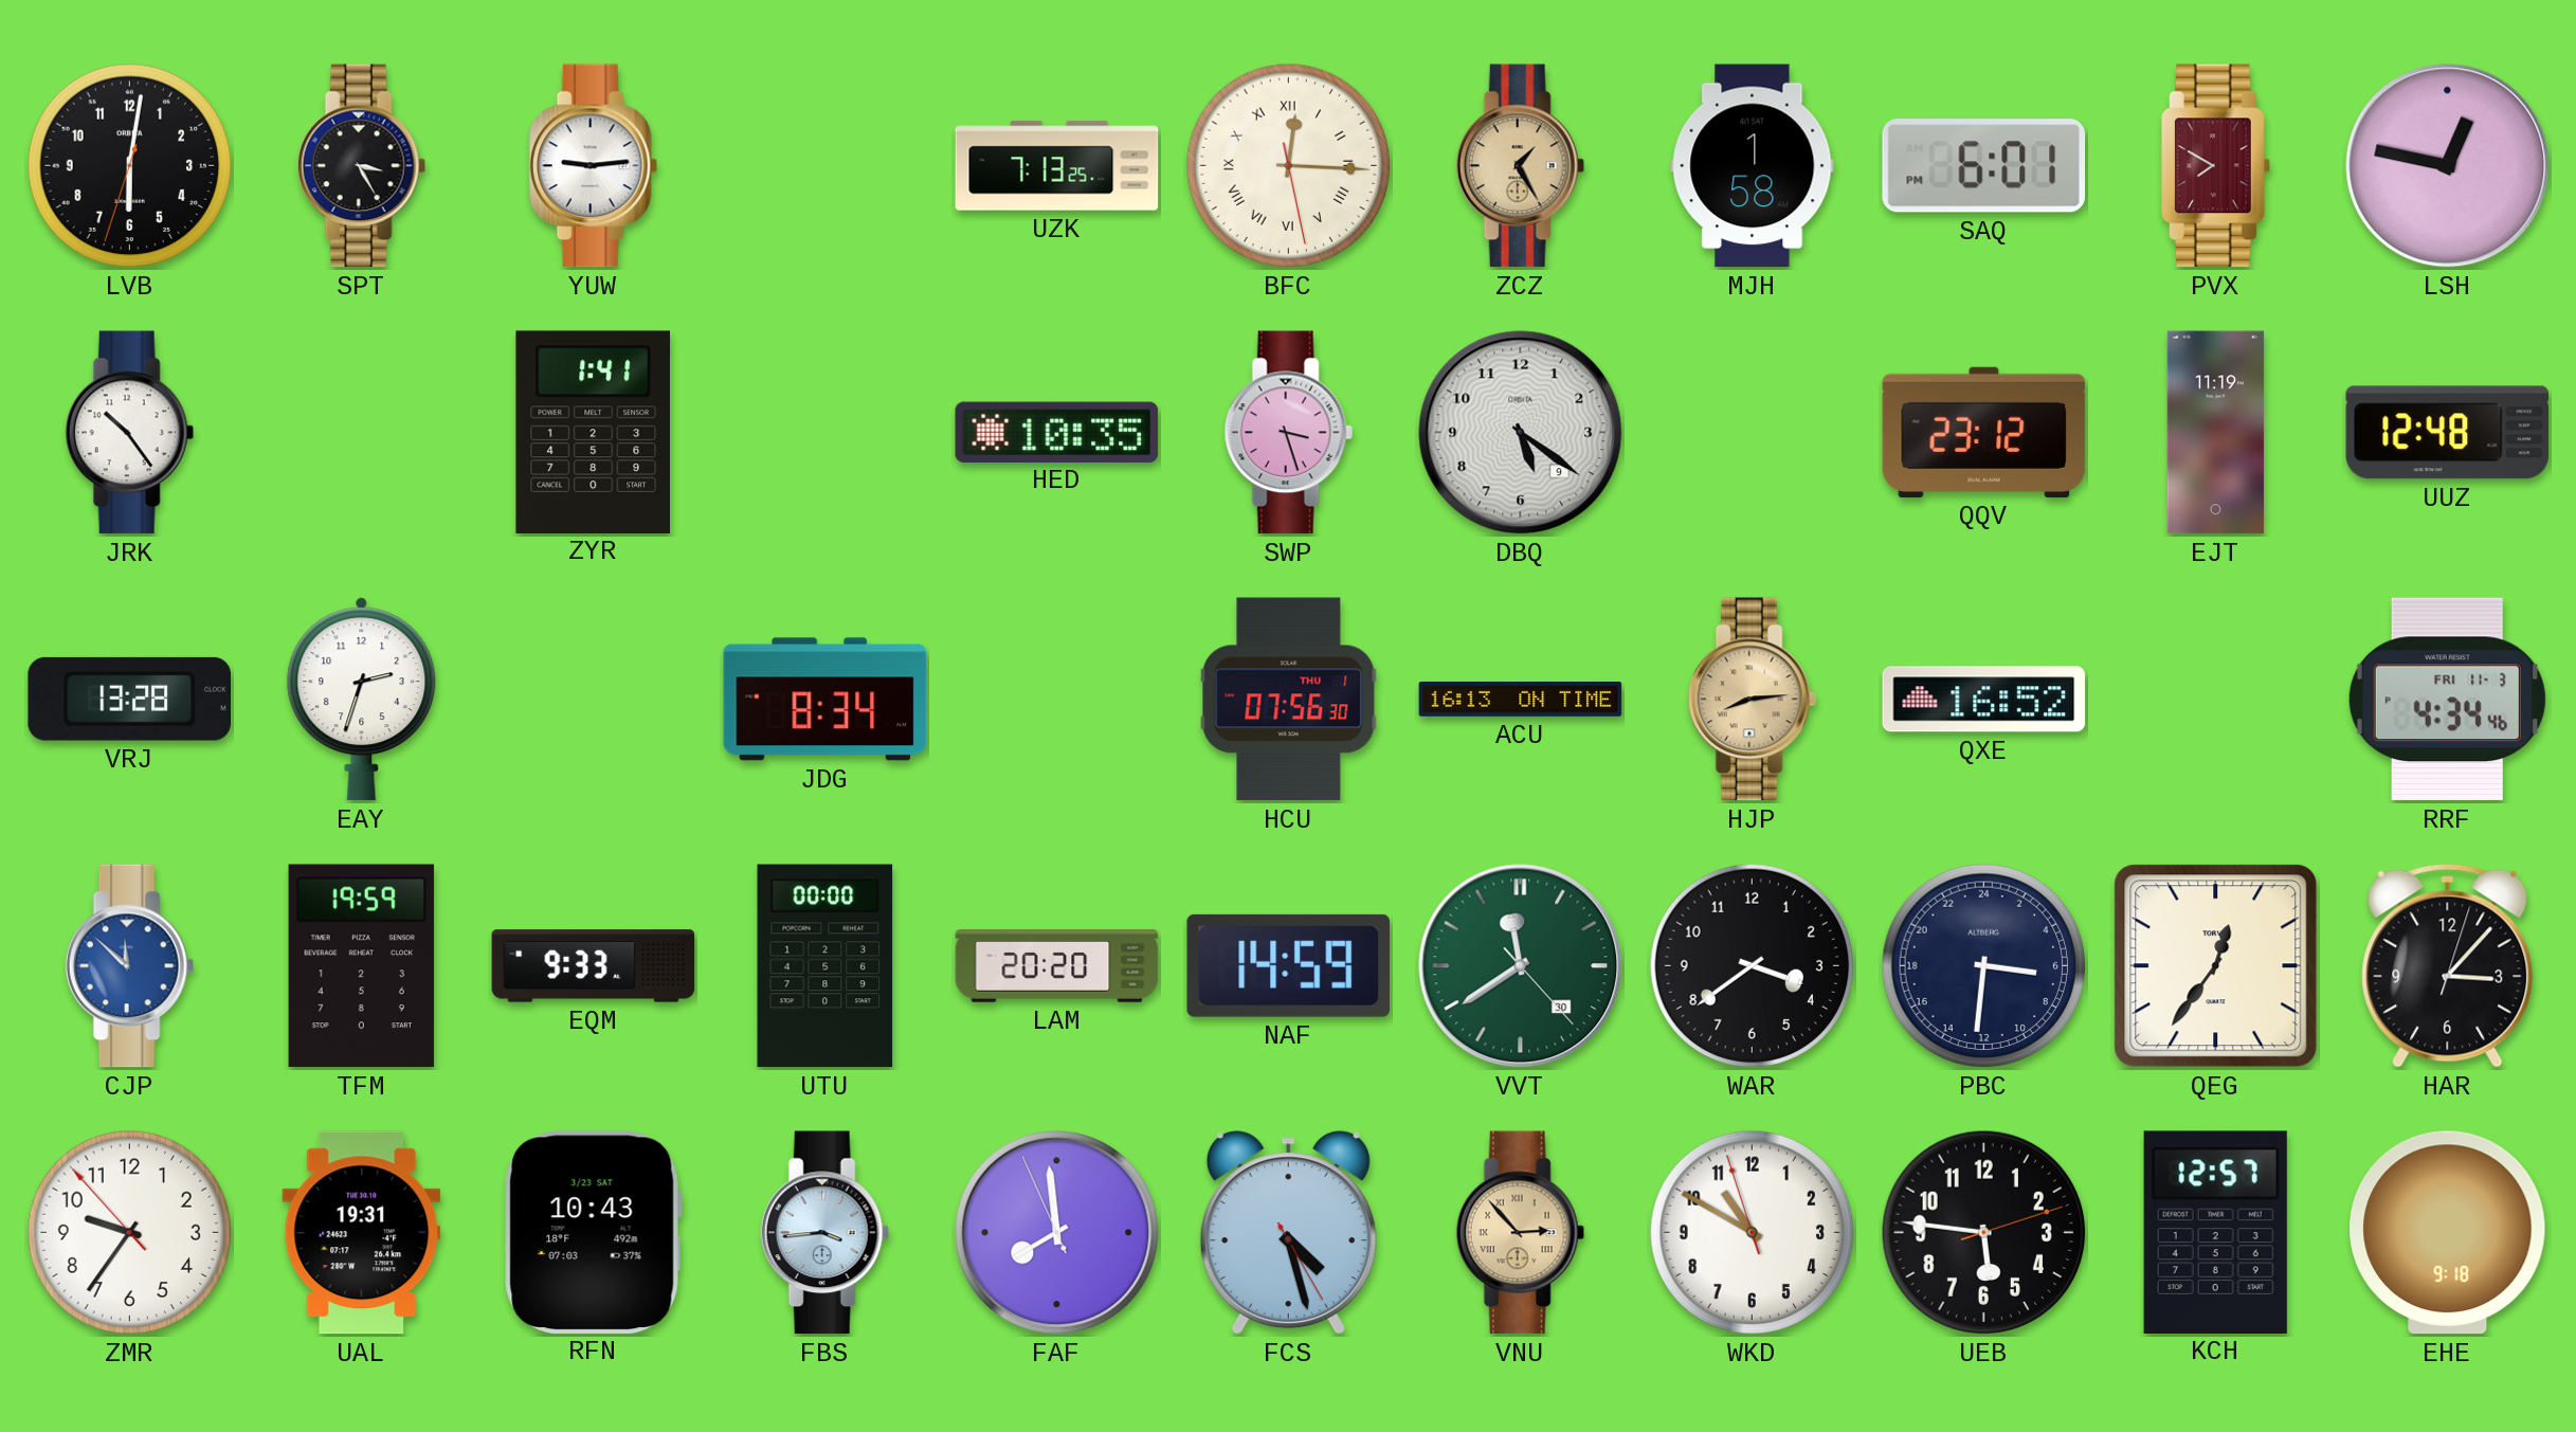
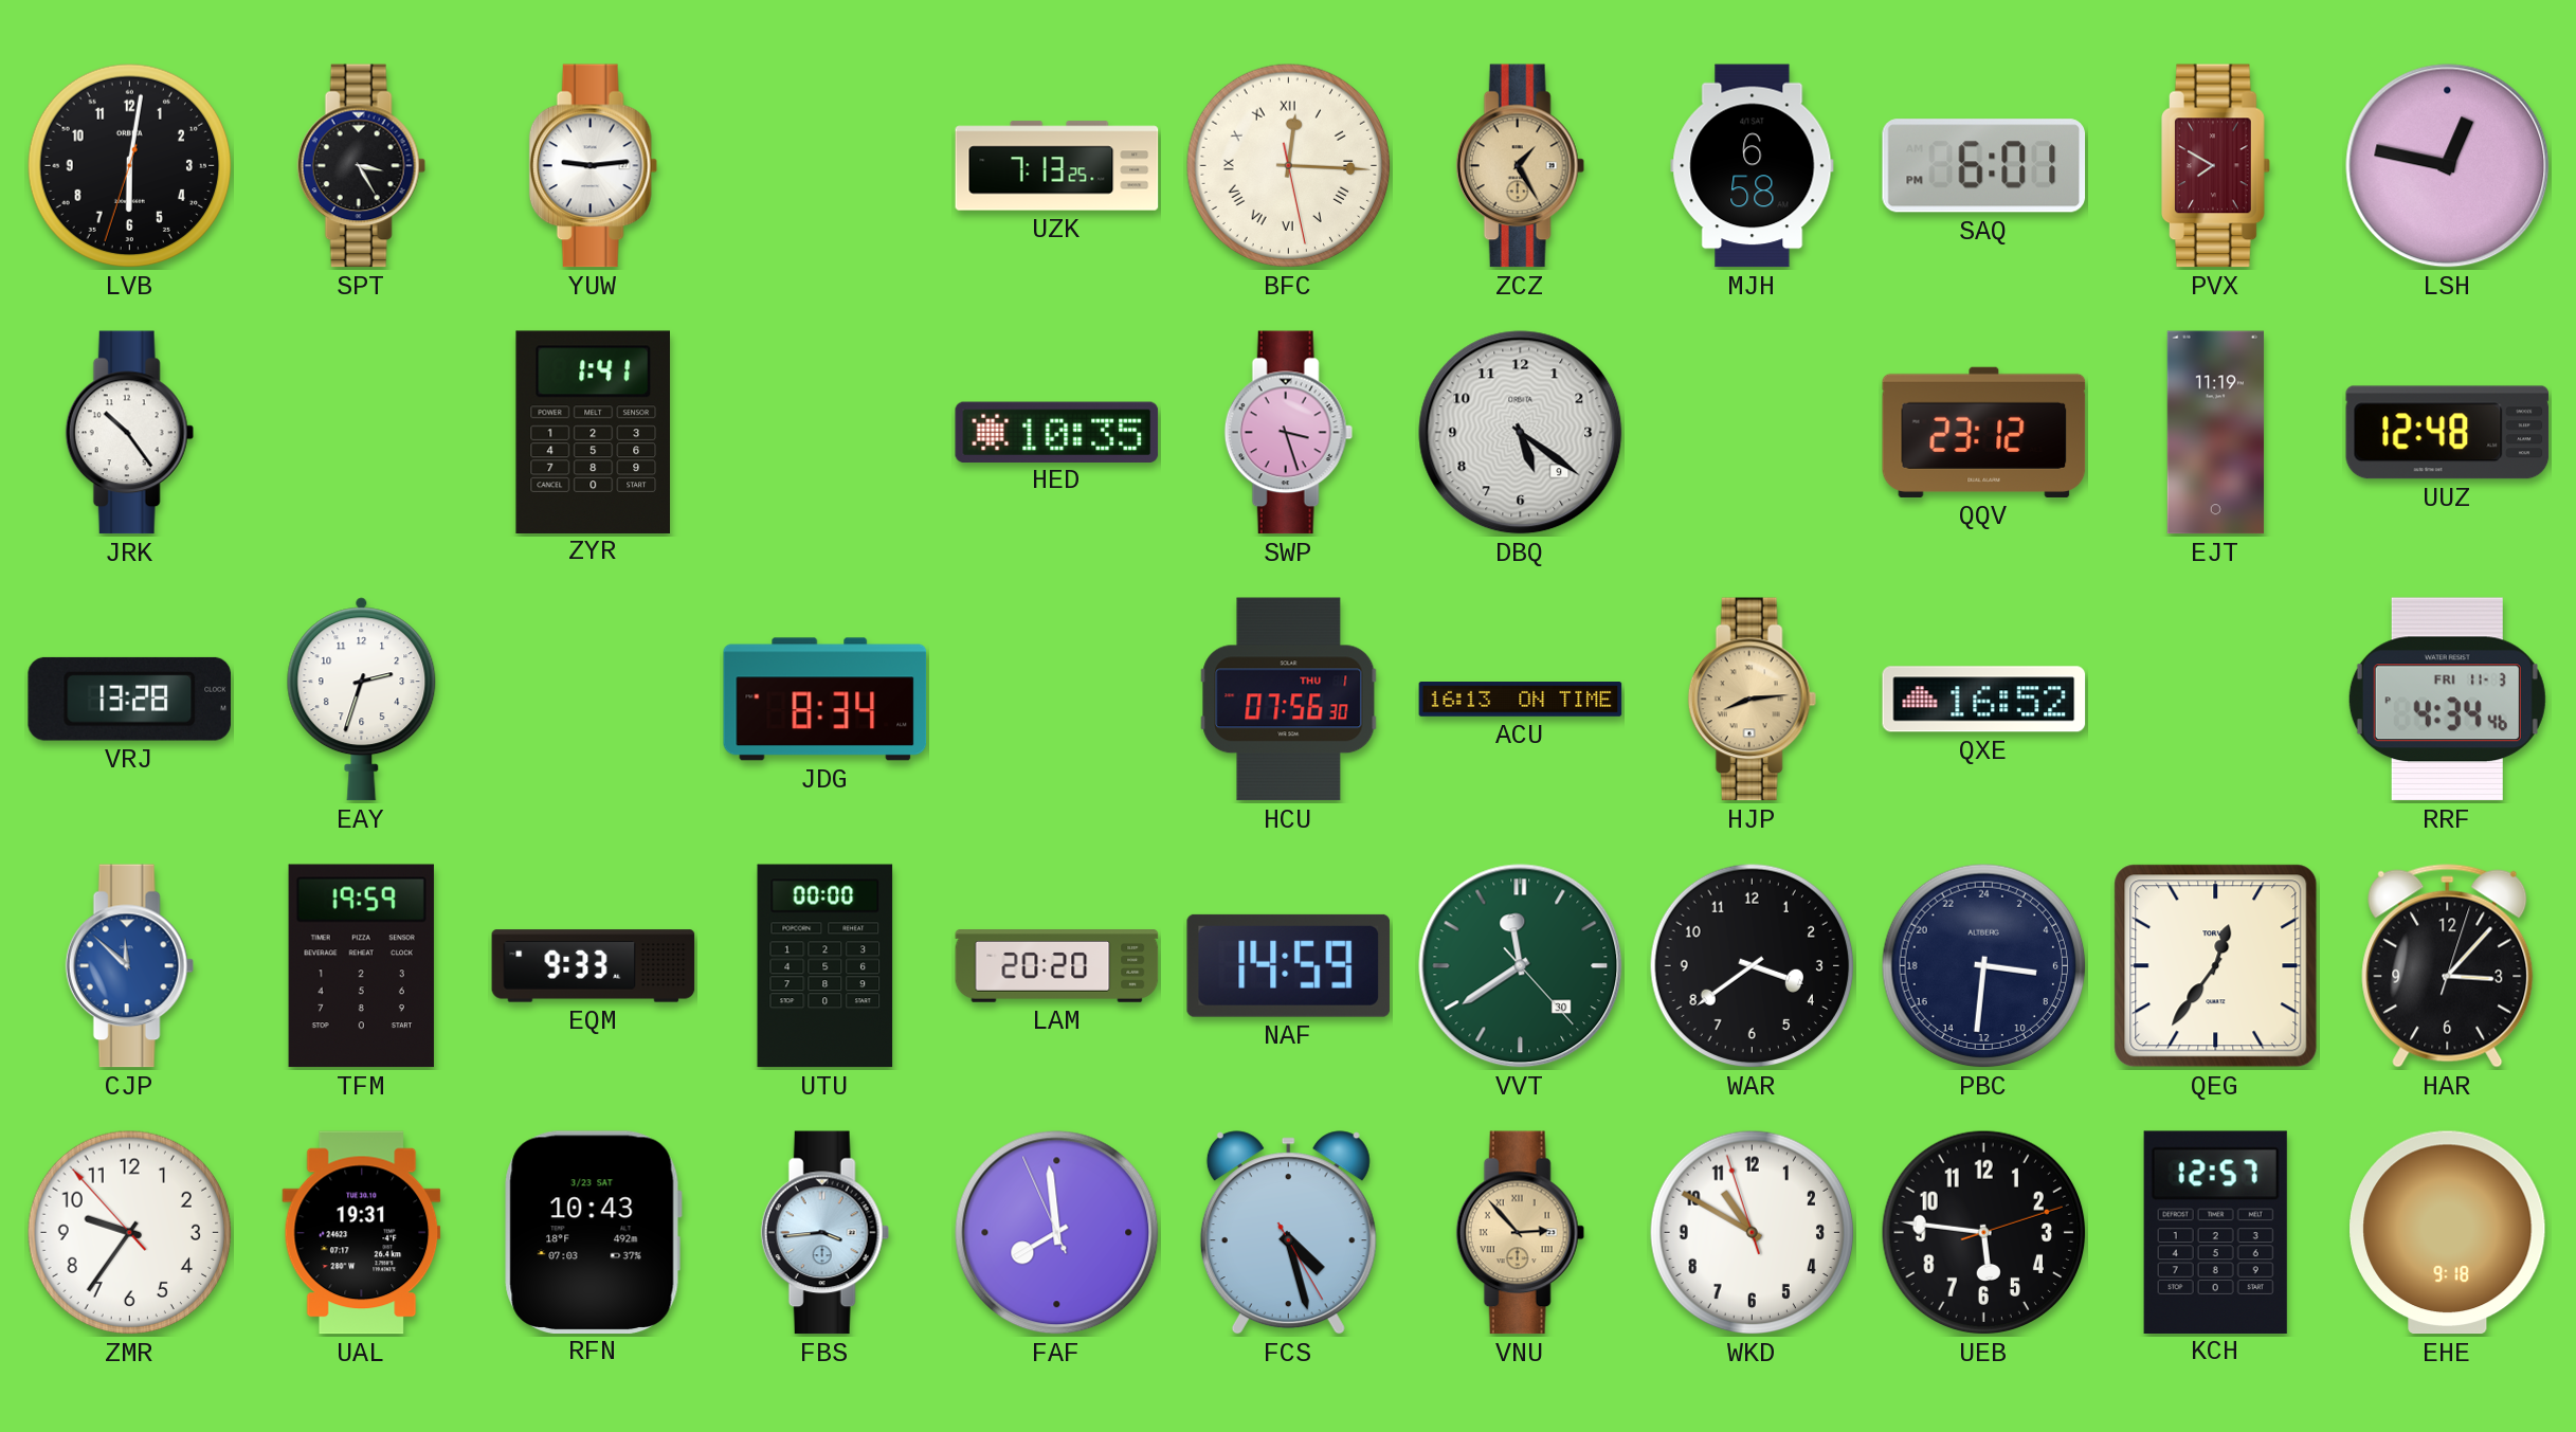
MJH: 1:58 -> 6:58
